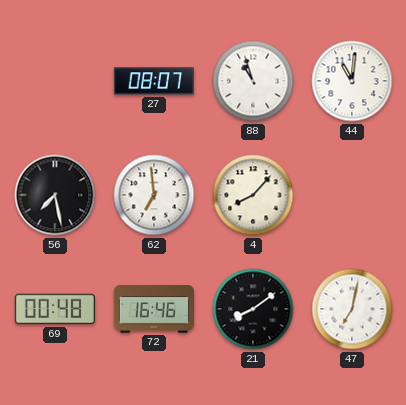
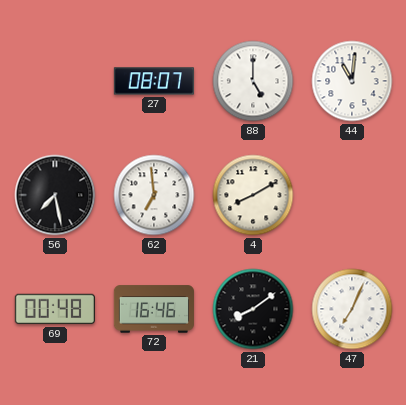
88: 10:57 -> 5:00
4: 8:07 -> 8:10
47: 7:02 -> 7:04
